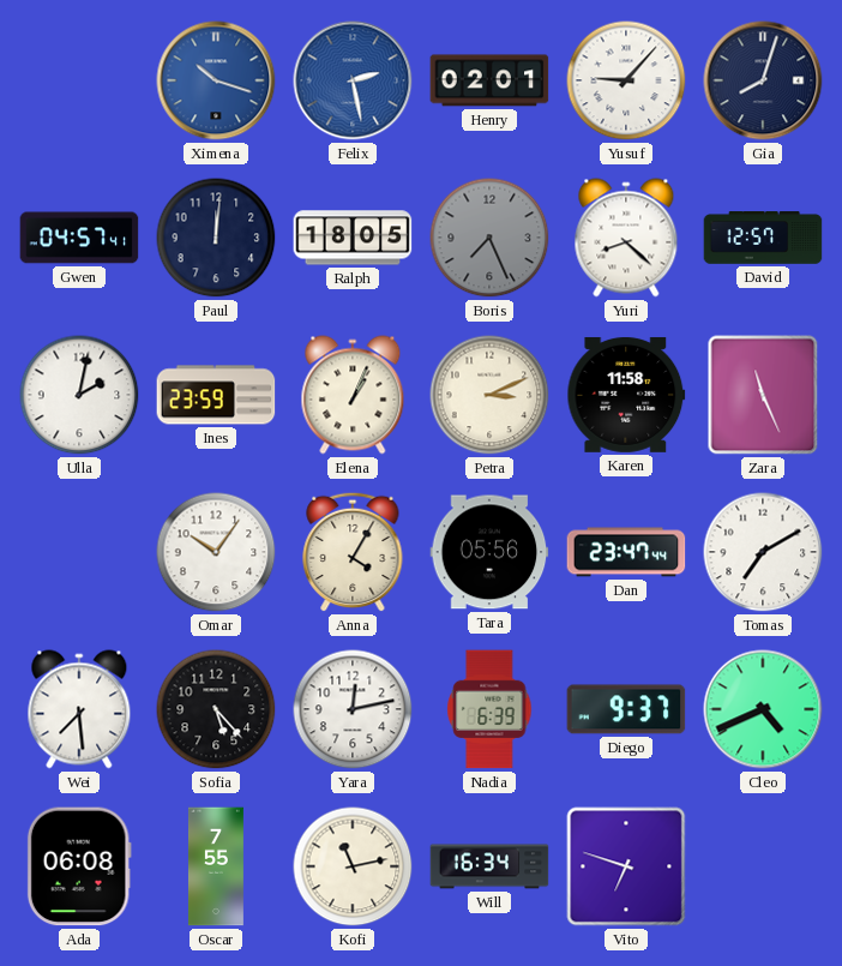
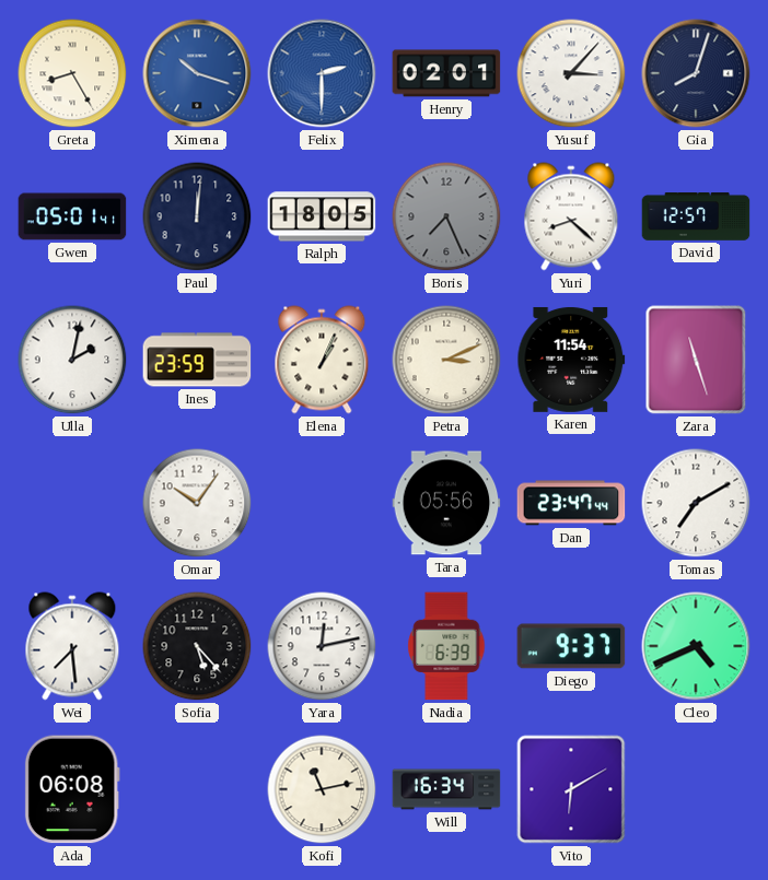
Greta: none -> 8:25
Felix: 2:28 -> 2:30
Yusuf: 9:07 -> 3:07
Gwen: 04:57 -> 05:01
Karen: 11:58 -> 11:54
Zara: 11:26 -> 11:27
Anna: 4:05 -> none
Oscar: 7:55 -> none
Vito: 6:48 -> 6:10
